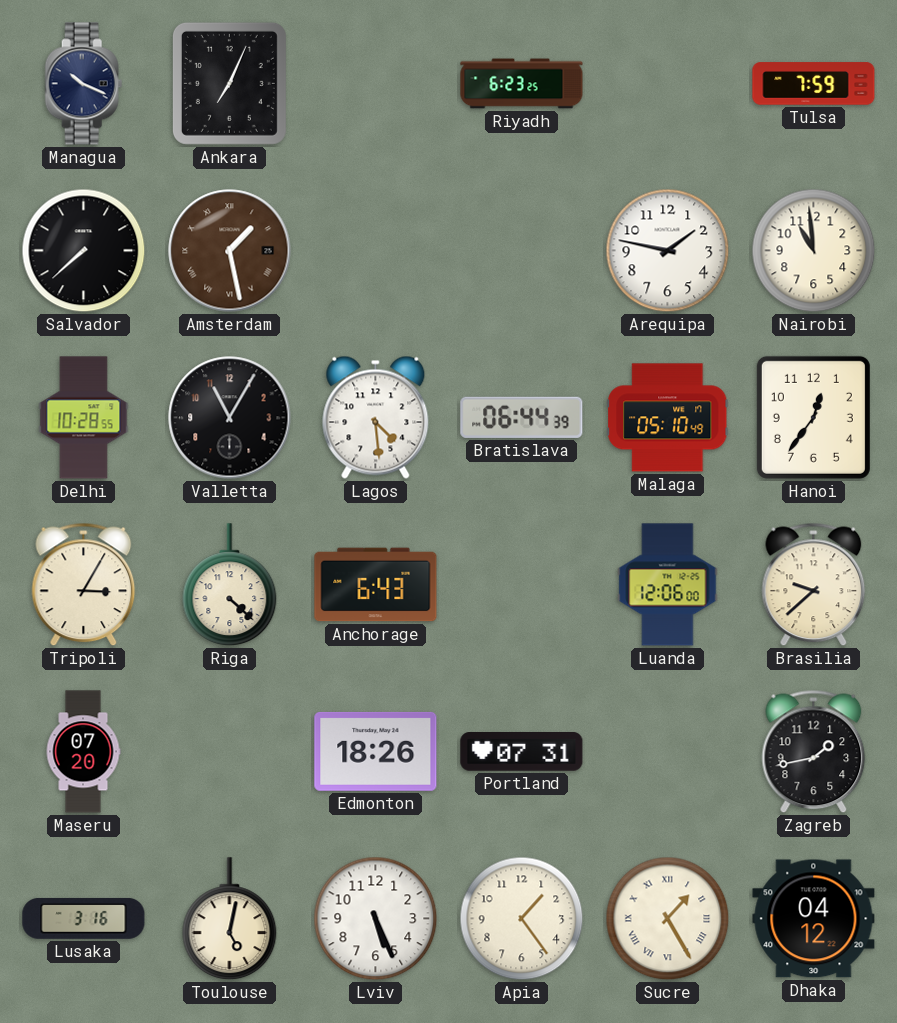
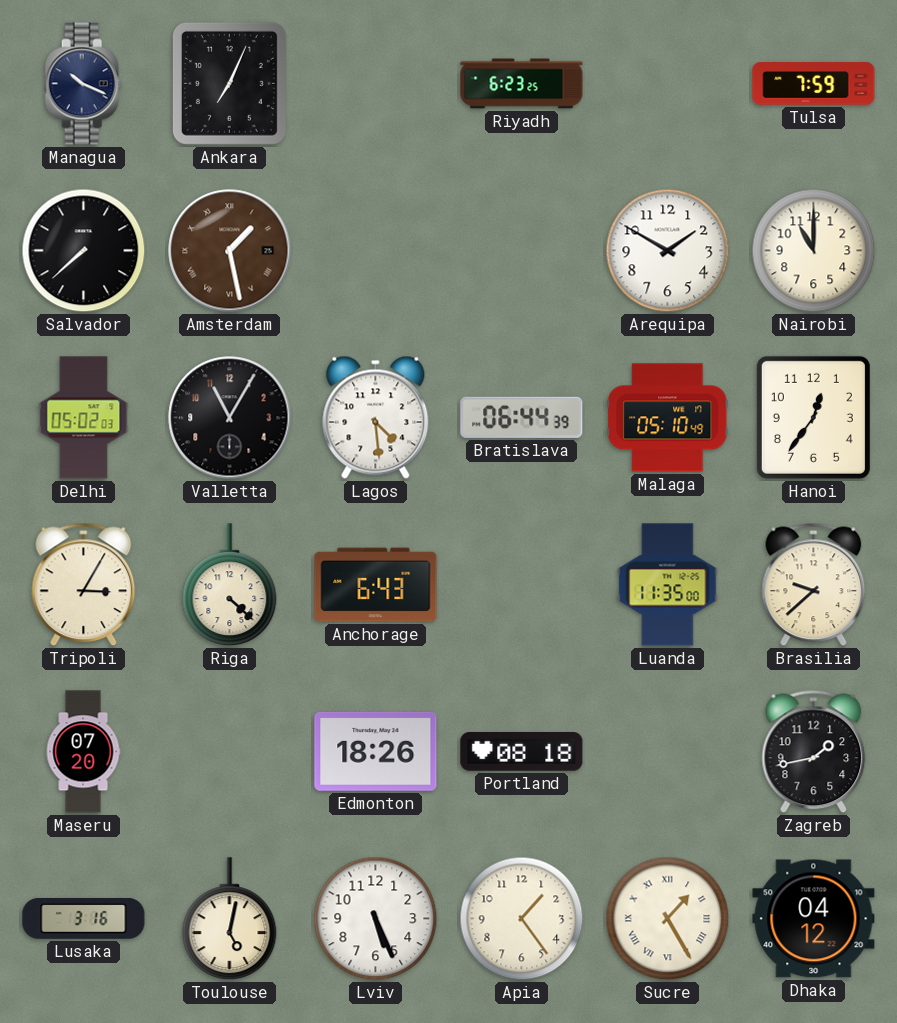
Arequipa: 1:47 -> 1:50
Nairobi: 10:59 -> 11:00
Delhi: 10:28 -> 05:02
Luanda: 12:06 -> 11:35
Portland: 07:31 -> 08:18
